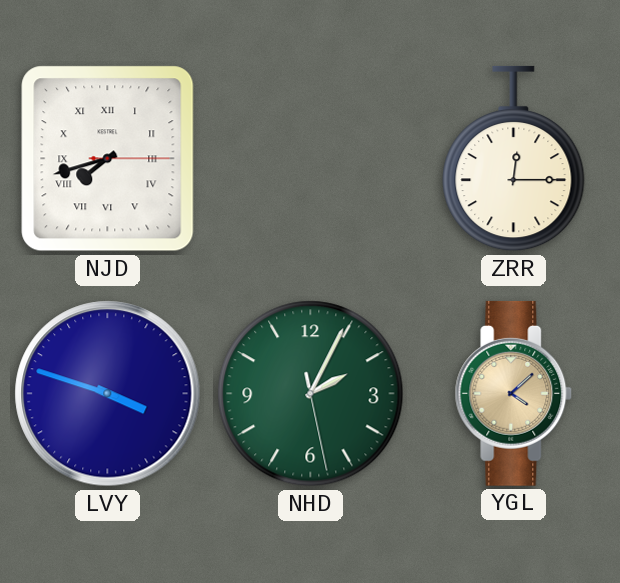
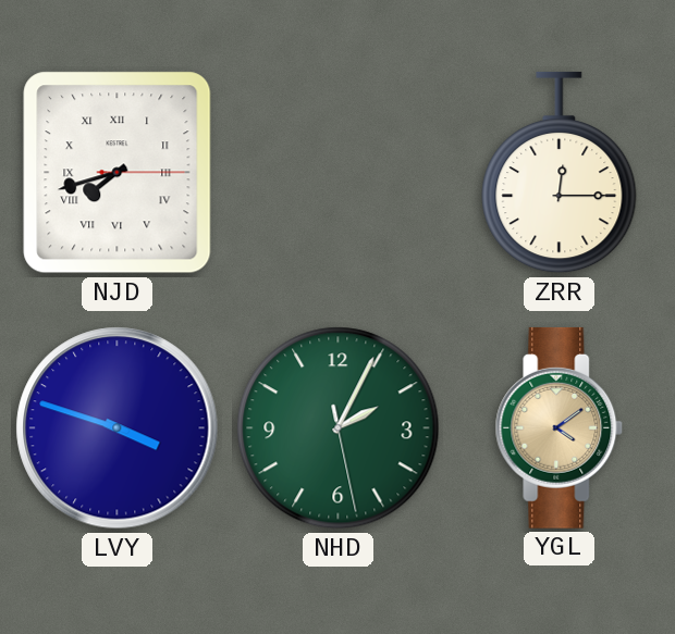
YGL: 4:08 -> 4:09
